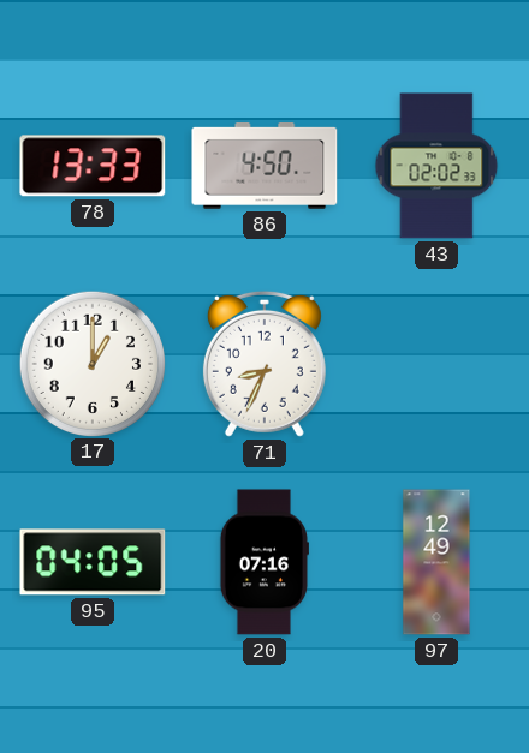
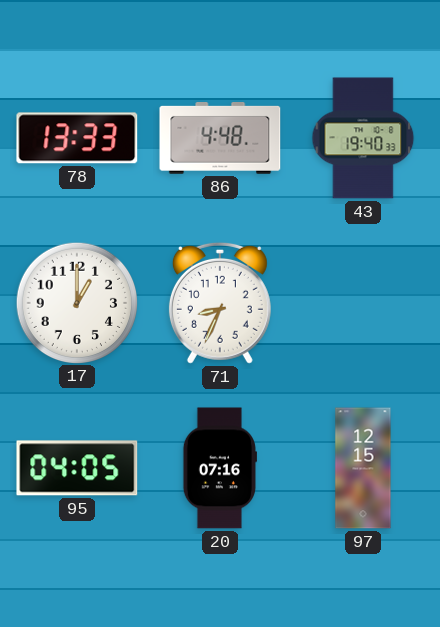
86: 4:50 -> 4:48
43: 02:02 -> 19:40
97: 12:49 -> 12:15
